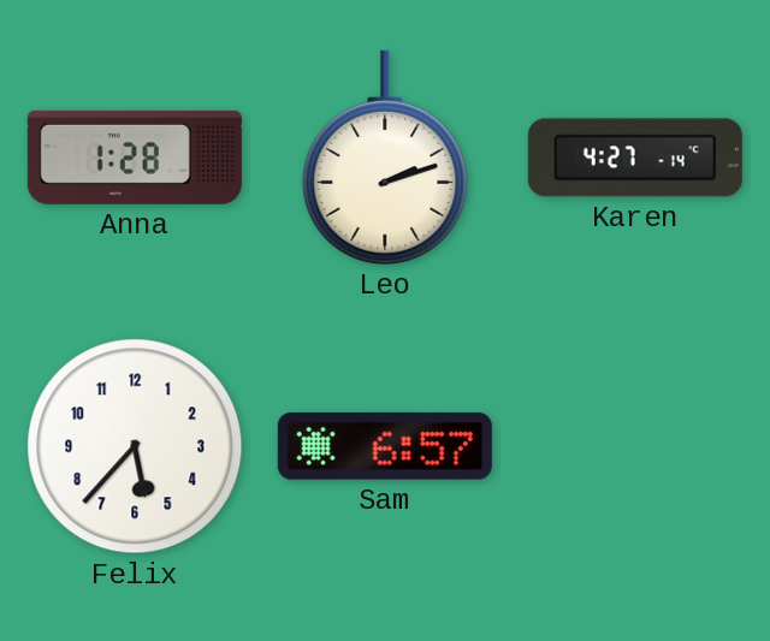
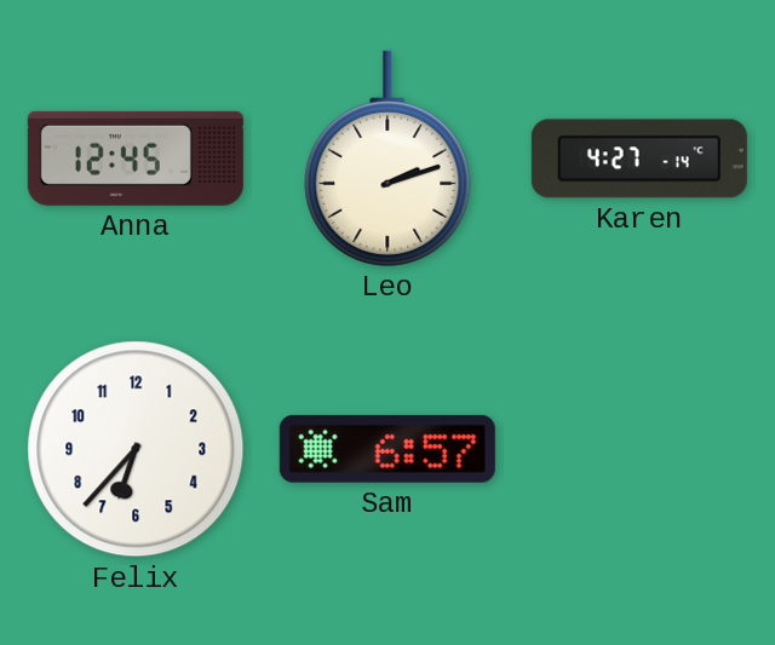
Anna: 1:28 -> 12:45
Felix: 5:37 -> 6:37
